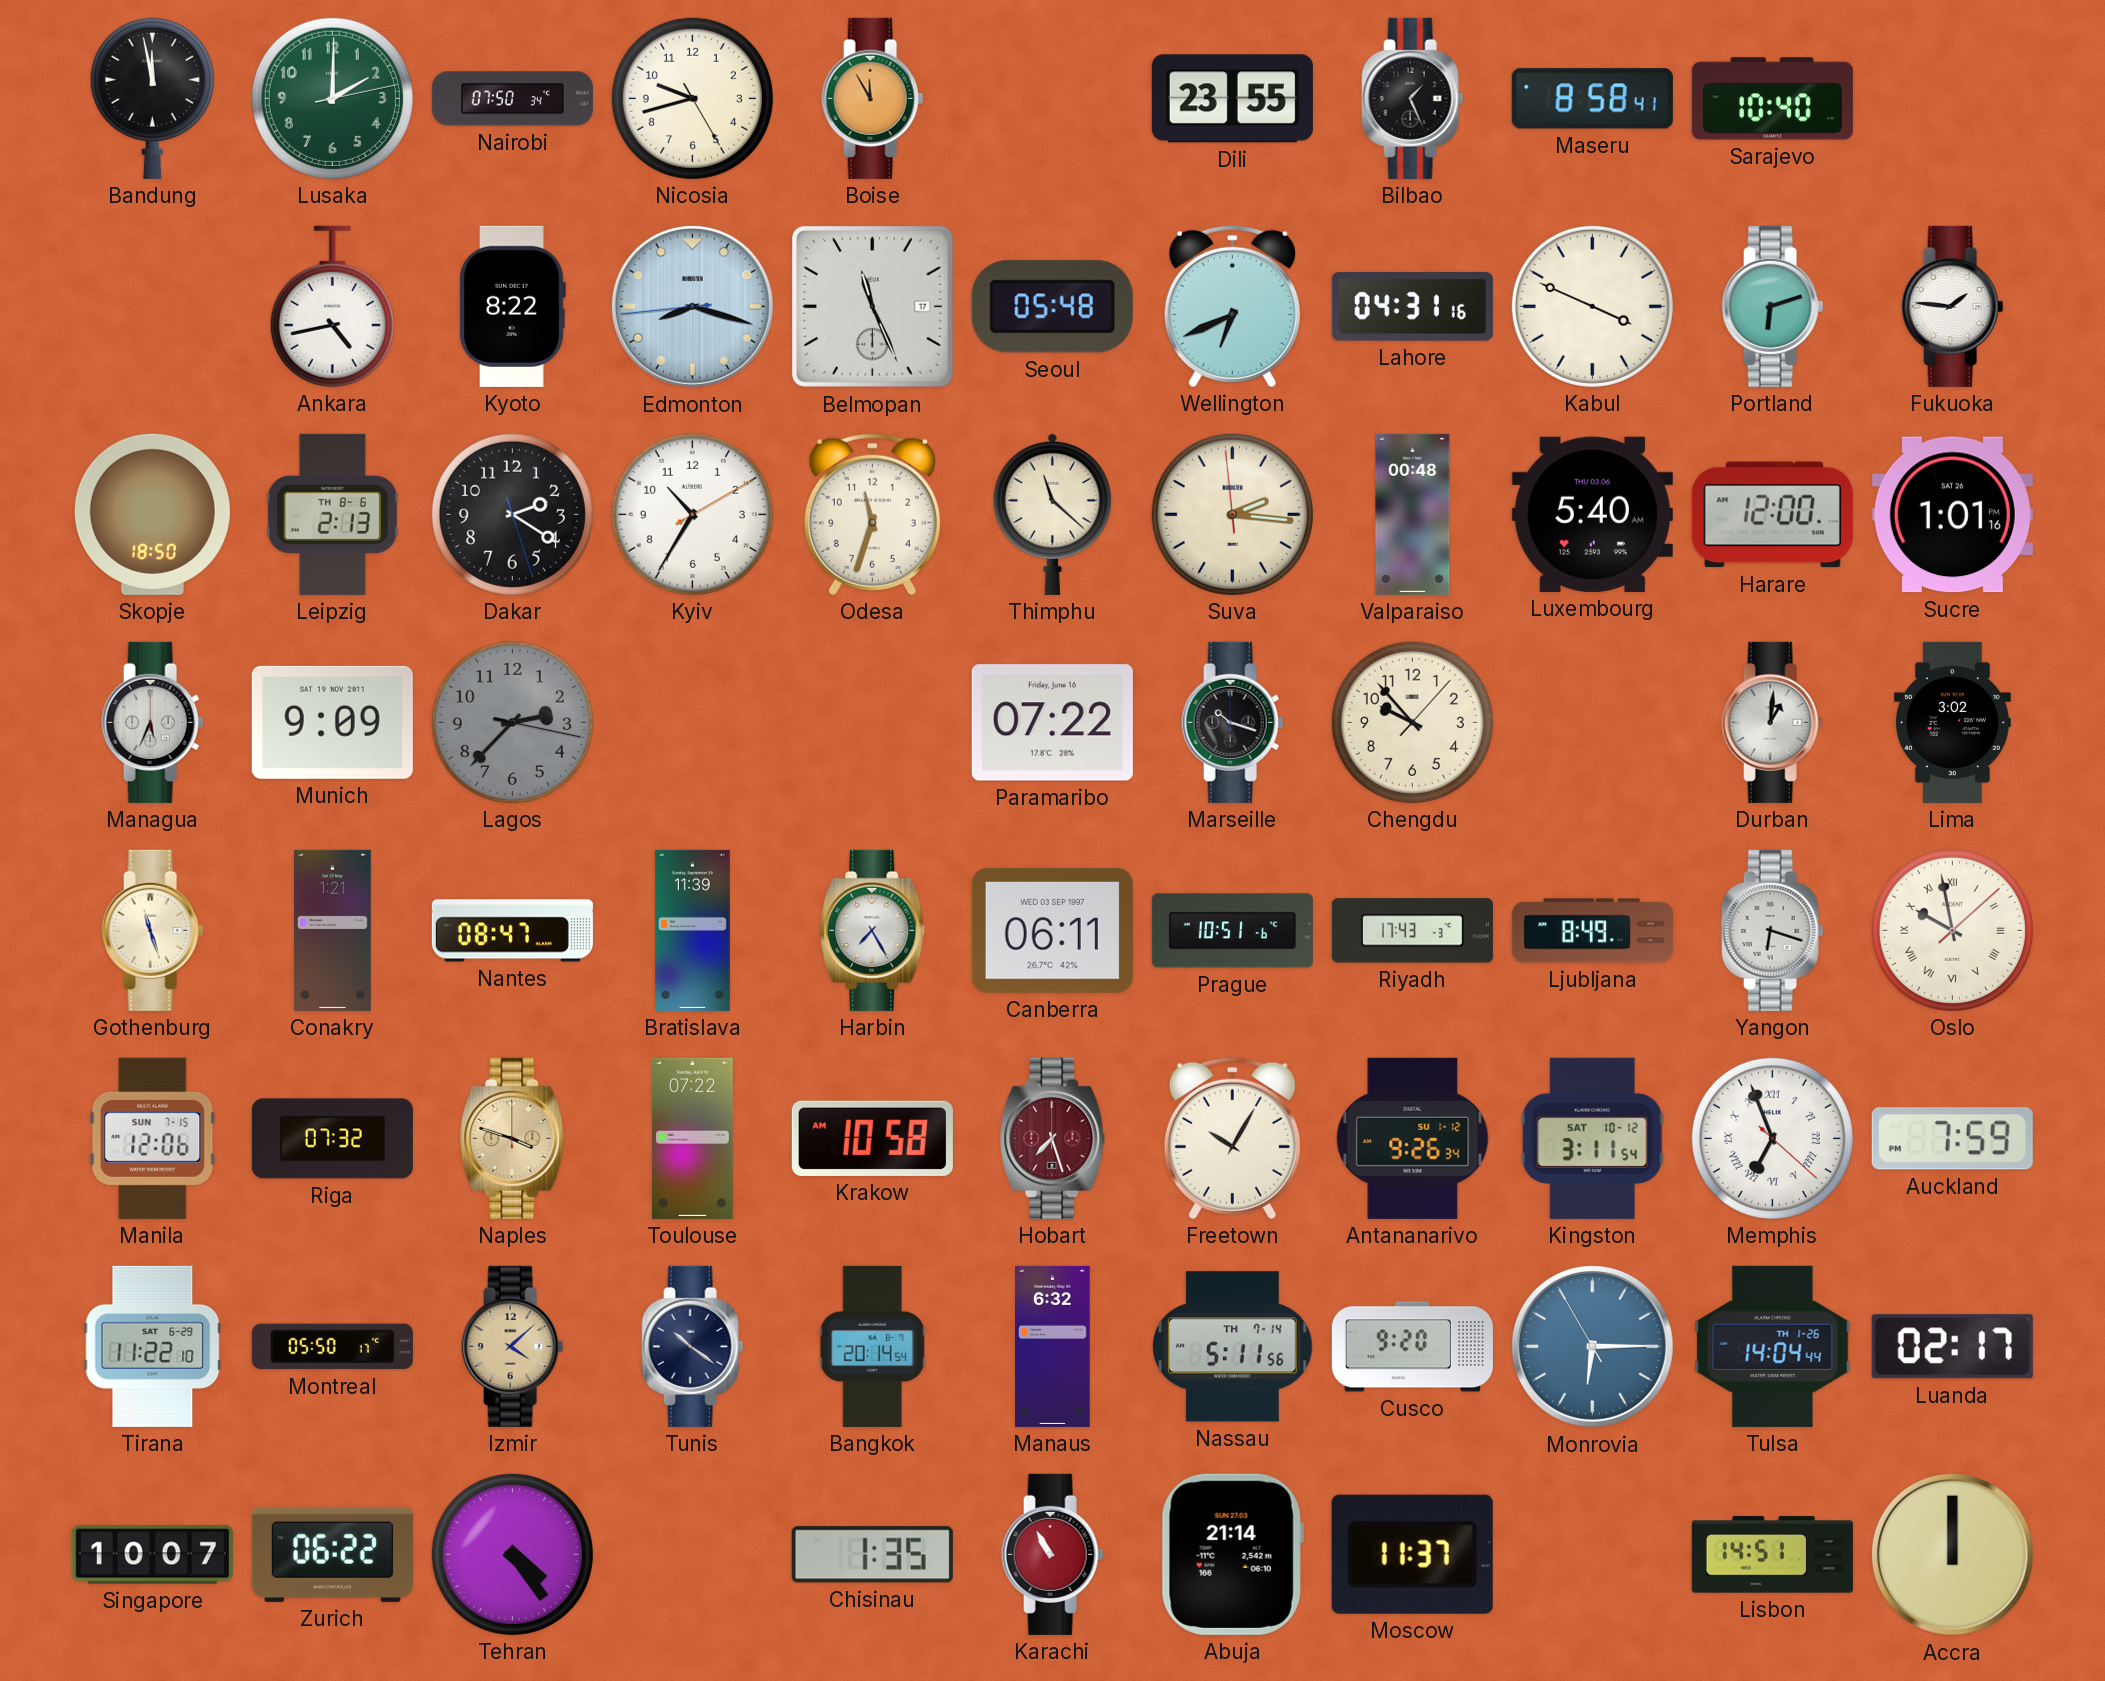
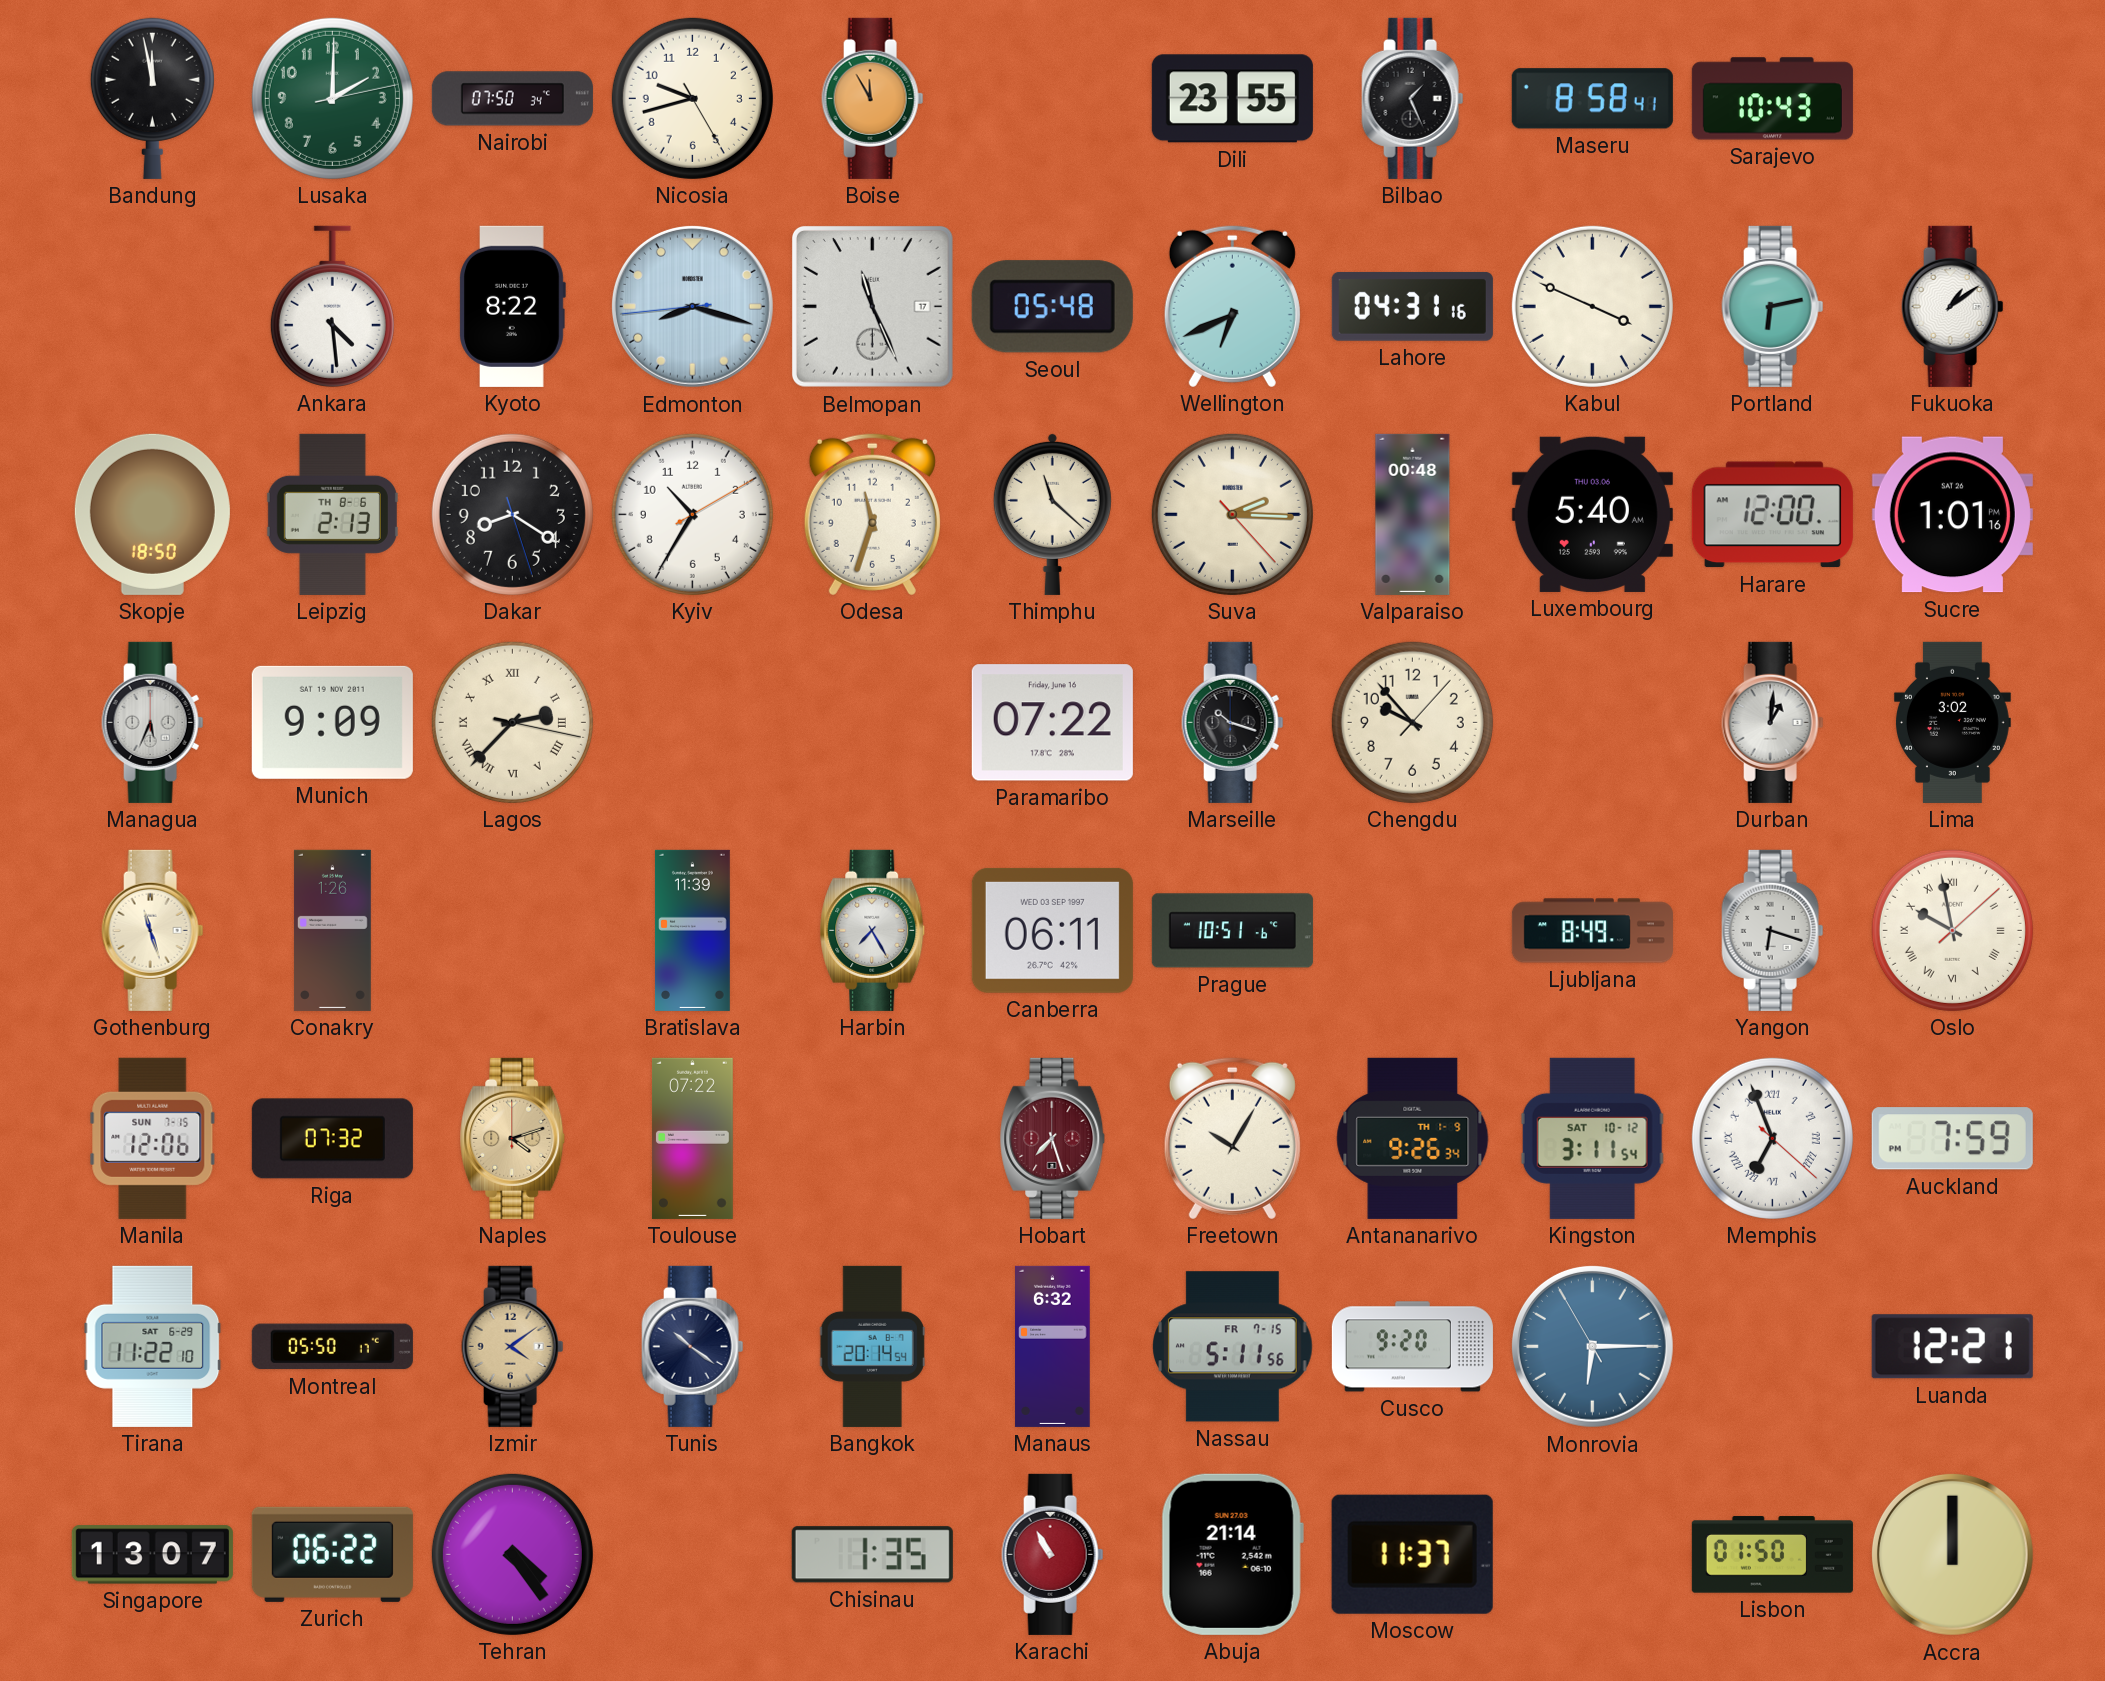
Sarajevo: 10:40 -> 10:43
Ankara: 4:43 -> 4:29
Portland: 6:12 -> 6:13
Fukuoka: 1:46 -> 1:09
Dakar: 2:20 -> 8:20
Suva: 2:15:59 -> 2:15:23
Lagos dial: grey -> cream
Lagos numerals: Arabic -> Roman
Conakry: 1:21 -> 1:26
Nantes: 08:47 -> none
Riyadh: 17:43 -> none
Naples: 3:48 -> 4:12
Krakow: 10:58 -> none
Antananarivo date: SU 1-12 -> TH 1-9
Izmir: 4:08 -> 4:09
Nassau date: TH 7-14 -> FR 7-15
Tulsa: 14:04 -> none
Luanda: 02:17 -> 12:21
Singapore: 10:07 -> 13:07
Lisbon: 14:51 -> 01:50
